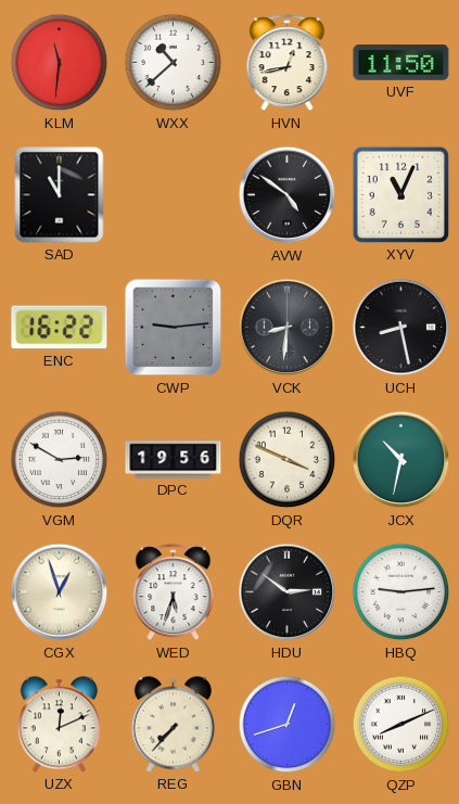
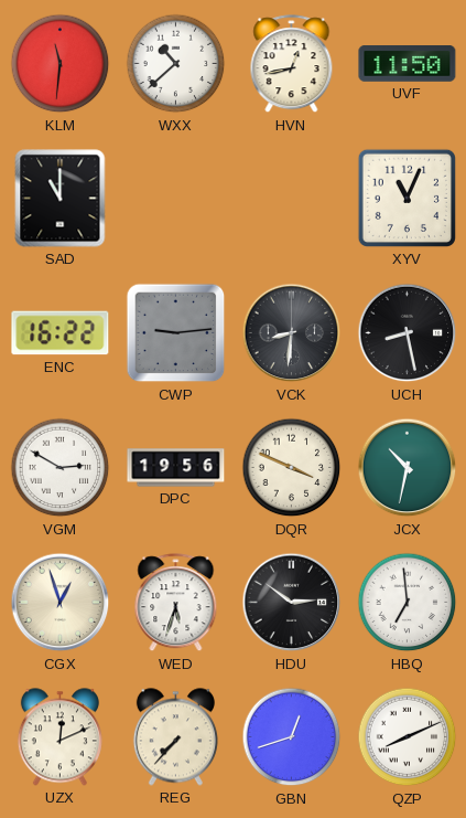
AVW: 4:51 -> none
HBQ: 9:14 -> 6:59
